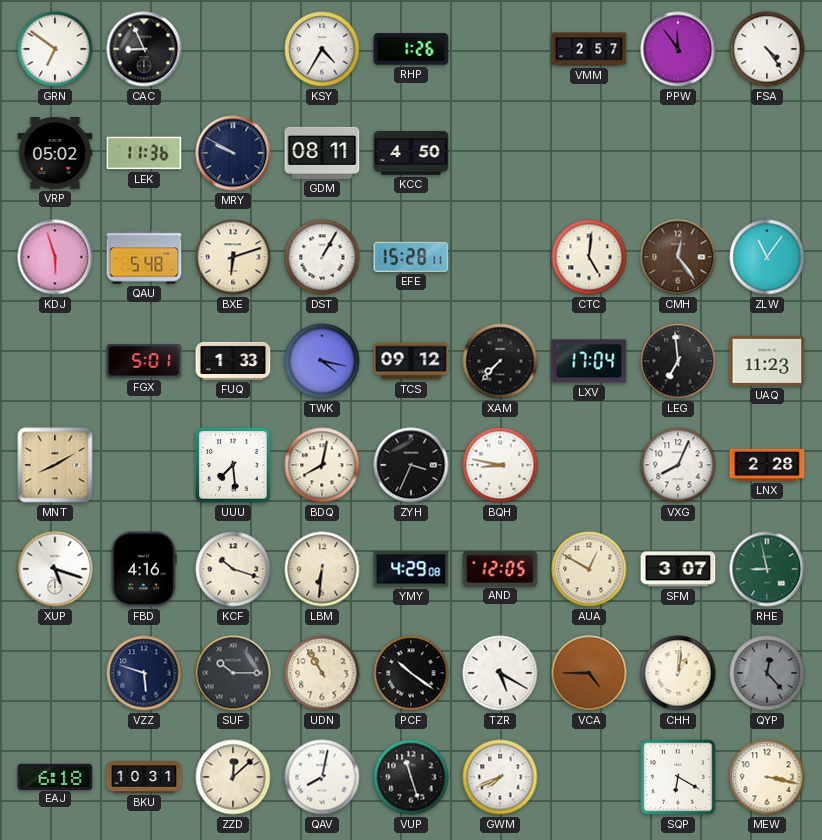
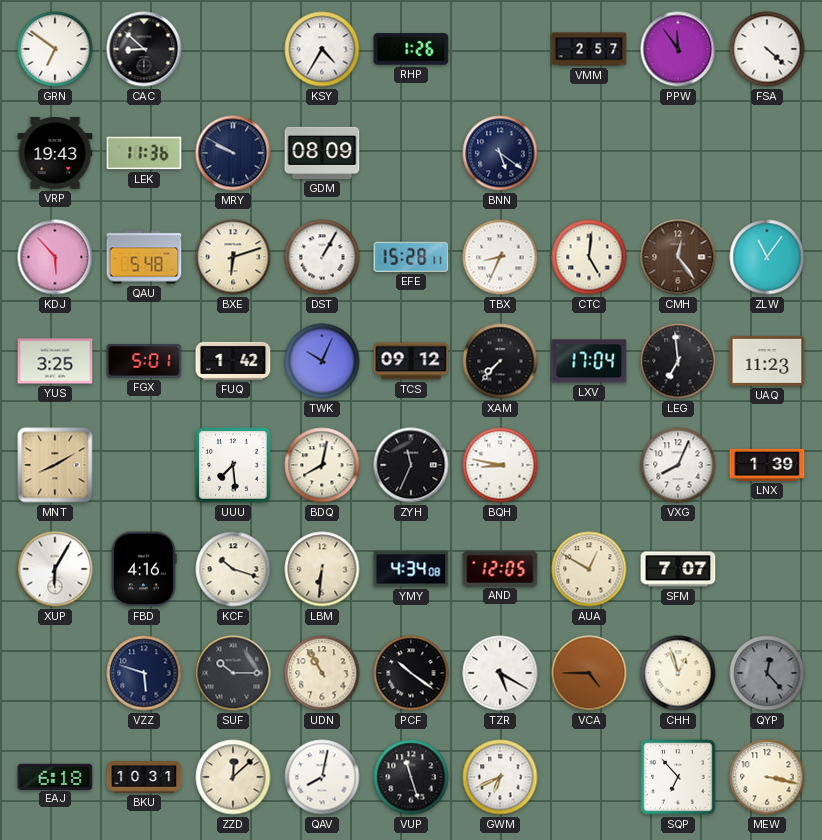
CAC: 8:56 -> 8:52
FSA: 4:24 -> 4:22
VRP: 05:02 -> 19:43
GDM: 08:11 -> 08:09
KCC: 4:50 -> none
BNN: none -> 5:21
KDJ: 5:57 -> 5:53
TBX: none -> 8:34
YUS: none -> 3:25
FUQ: 1:33 -> 1:42
TWK: 4:17 -> 10:04
ZYH: 3:34 -> 11:34
LNX: 2:28 -> 1:39
XUP: 5:18 -> 6:05
YMY: 4:29 -> 4:34
SFM: 3:07 -> 7:07
RHE: 8:58 -> none
CHH: 1:01 -> 12:57
GWM: 7:41 -> 6:41
SQP: 6:20 -> 6:53
